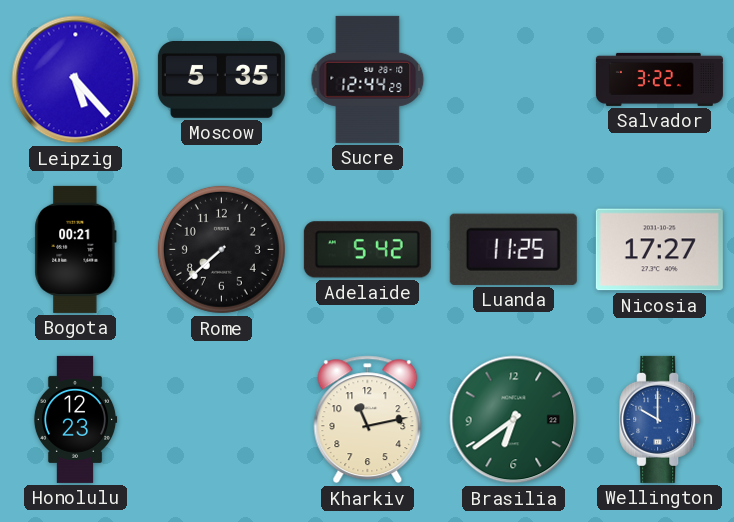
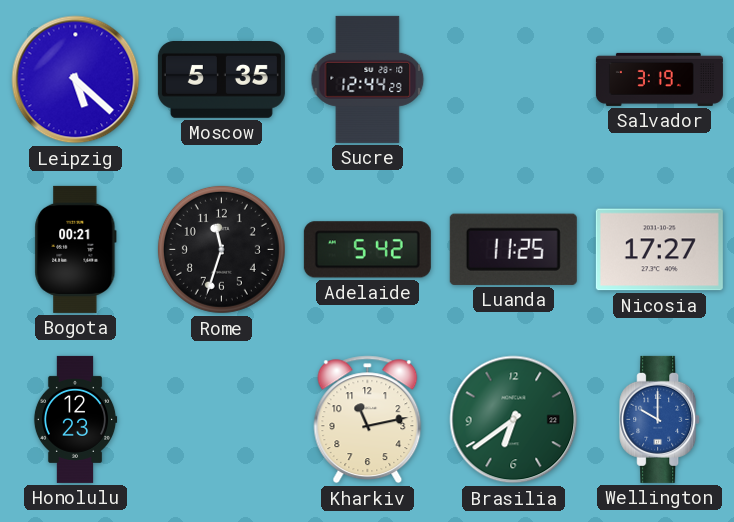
Leipzig: 5:23 -> 5:22
Salvador: 3:22 -> 3:19
Rome: 7:38 -> 11:33
